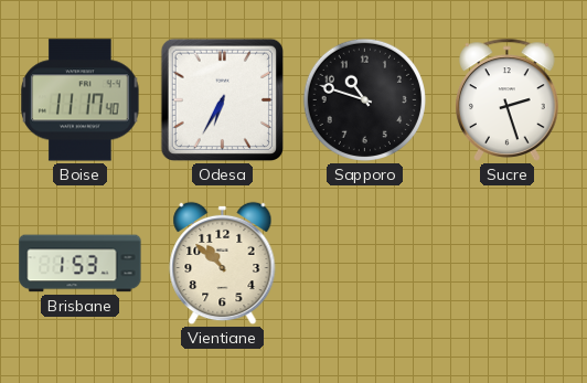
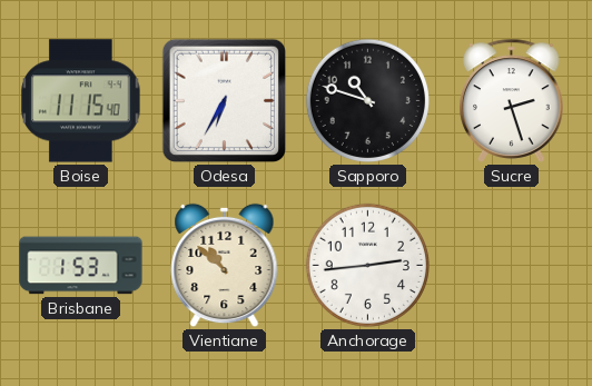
Boise: 11:17 -> 11:15
Anchorage: none -> 2:44
